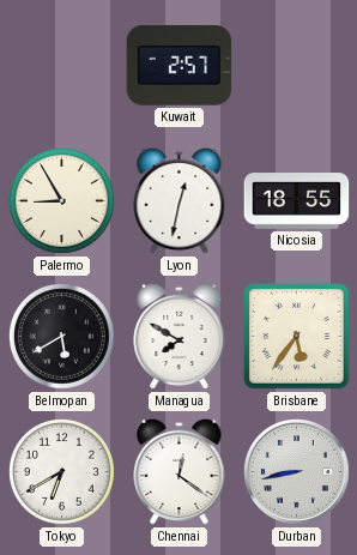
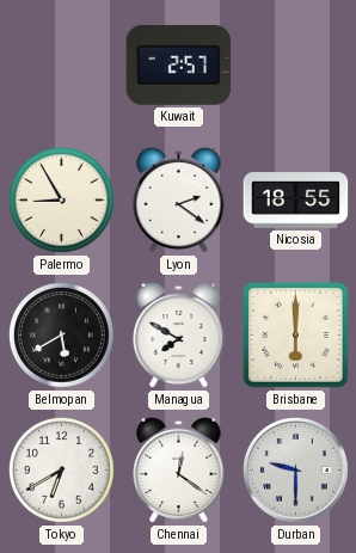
Lyon: 12:32 -> 2:21
Brisbane: 5:36 -> 6:00
Durban: 8:43 -> 9:30
